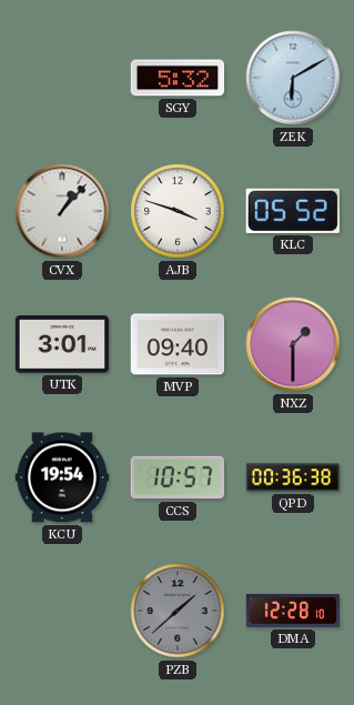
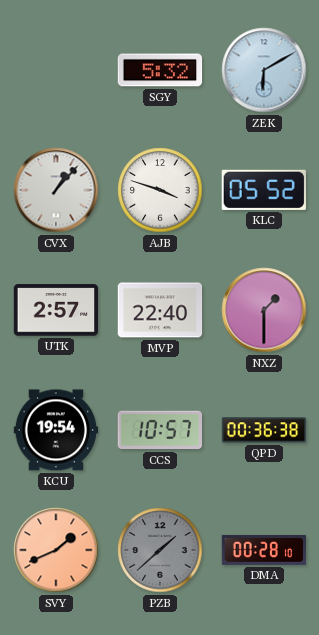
UTK: 3:01 -> 2:57
MVP: 09:40 -> 22:40
SVY: none -> 1:41
DMA: 12:28 -> 00:28
